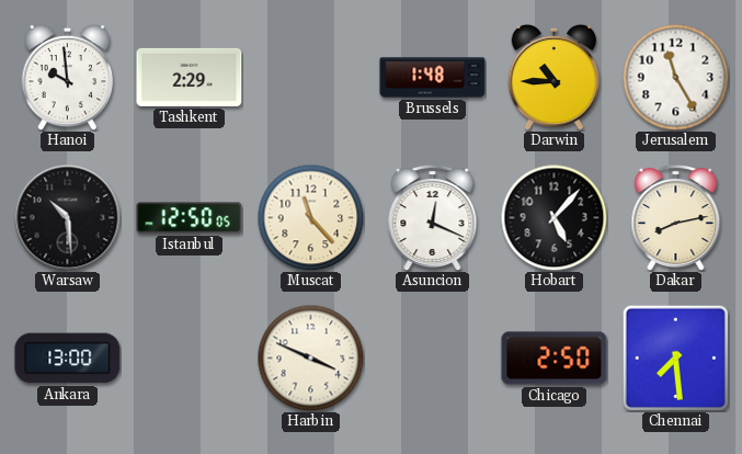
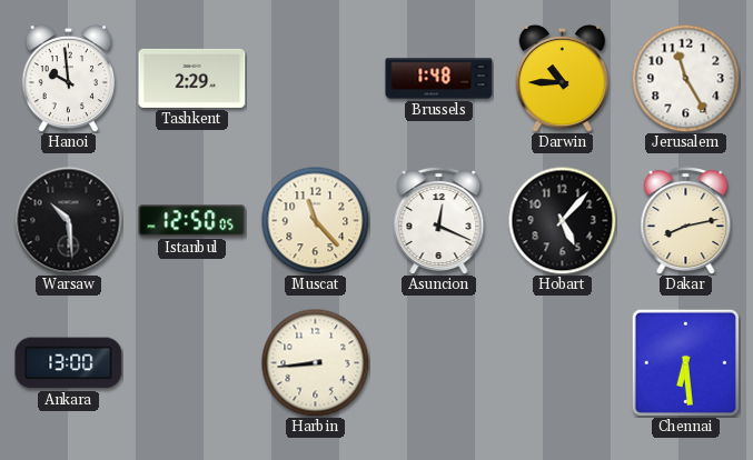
Harbin: 3:49 -> 8:44
Chicago: 2:50 -> none
Chennai: 7:29 -> 6:29
